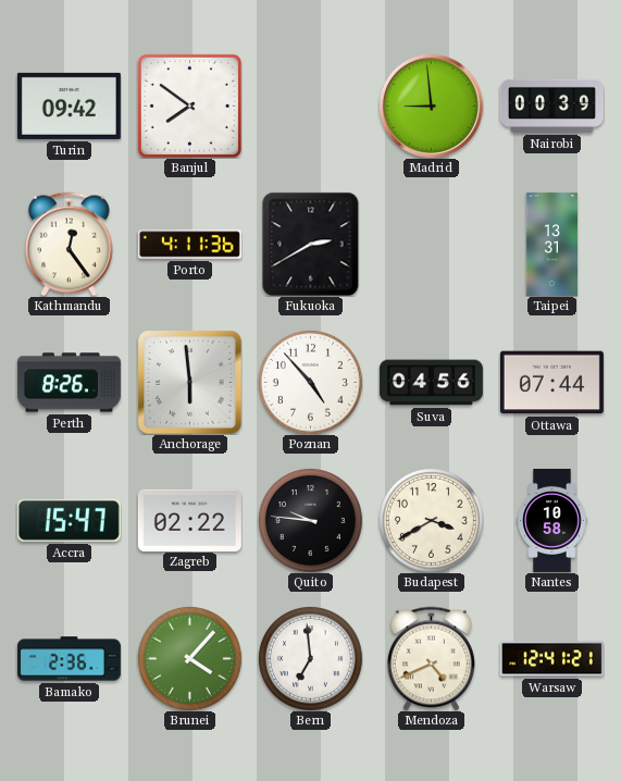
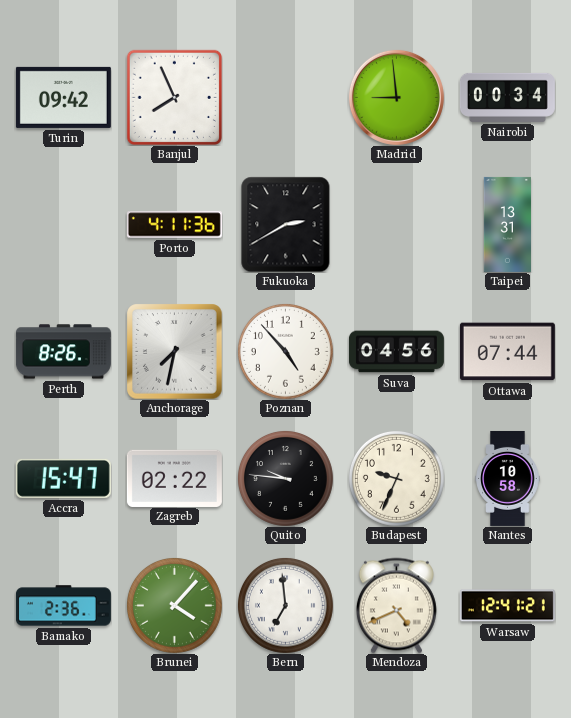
Banjul: 7:51 -> 7:56
Nairobi: 00:39 -> 00:34
Kathmandu: 12:24 -> none
Anchorage: 5:59 -> 7:32
Budapest: 3:40 -> 9:34
